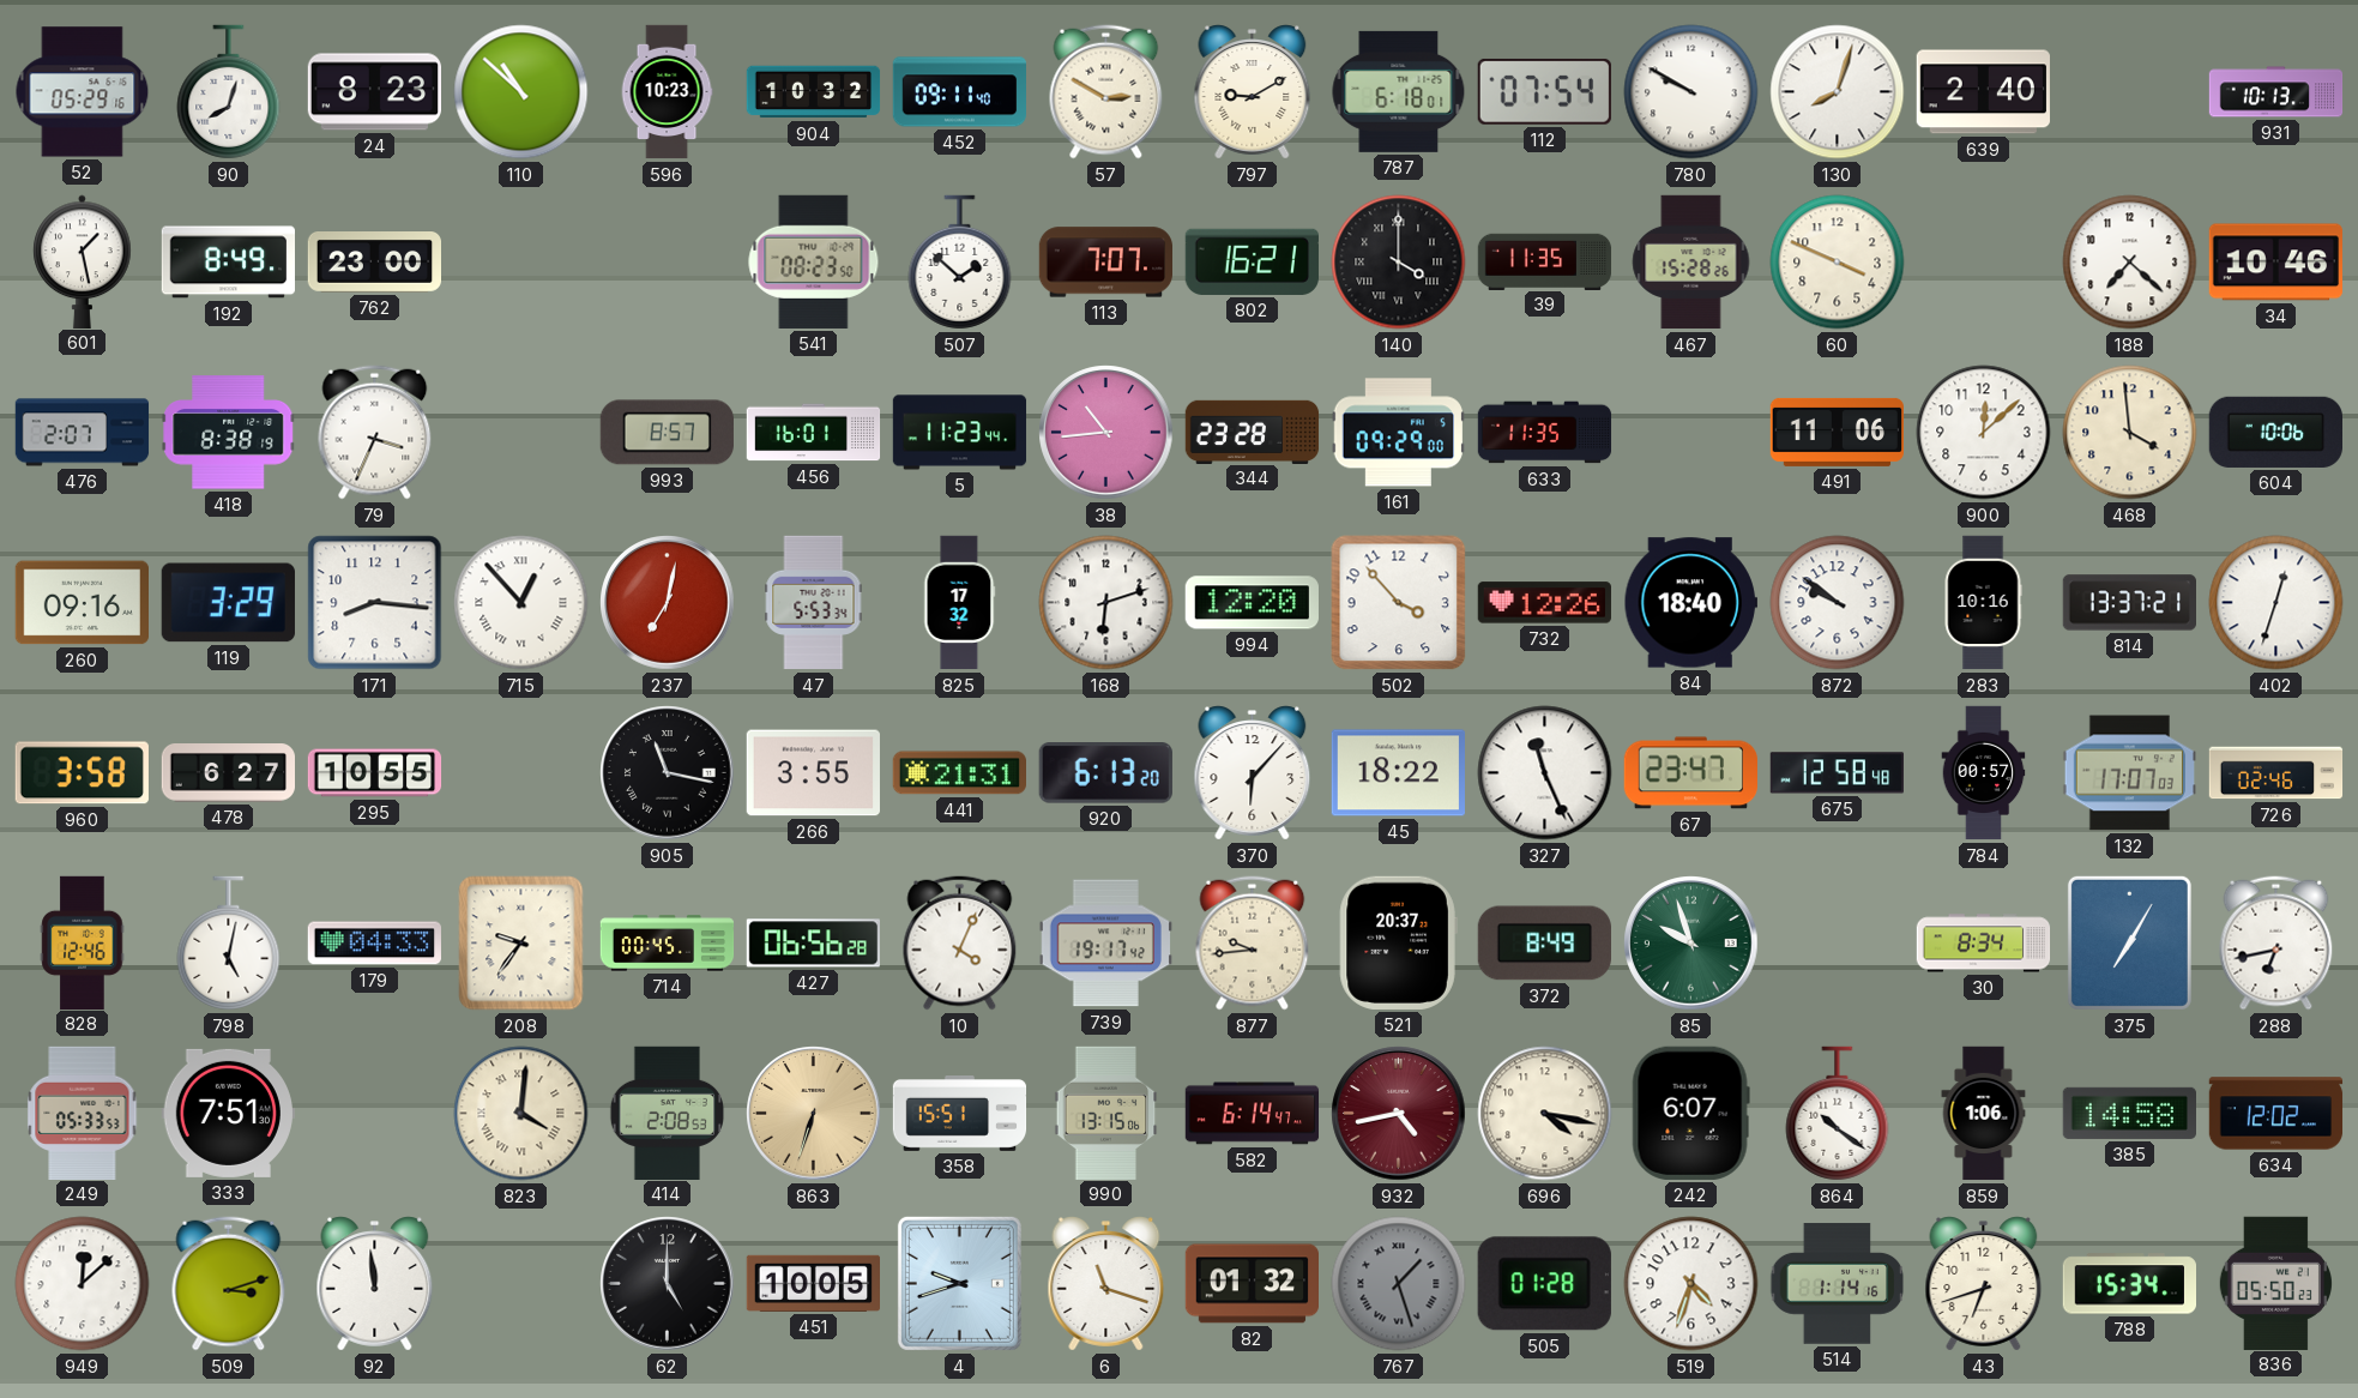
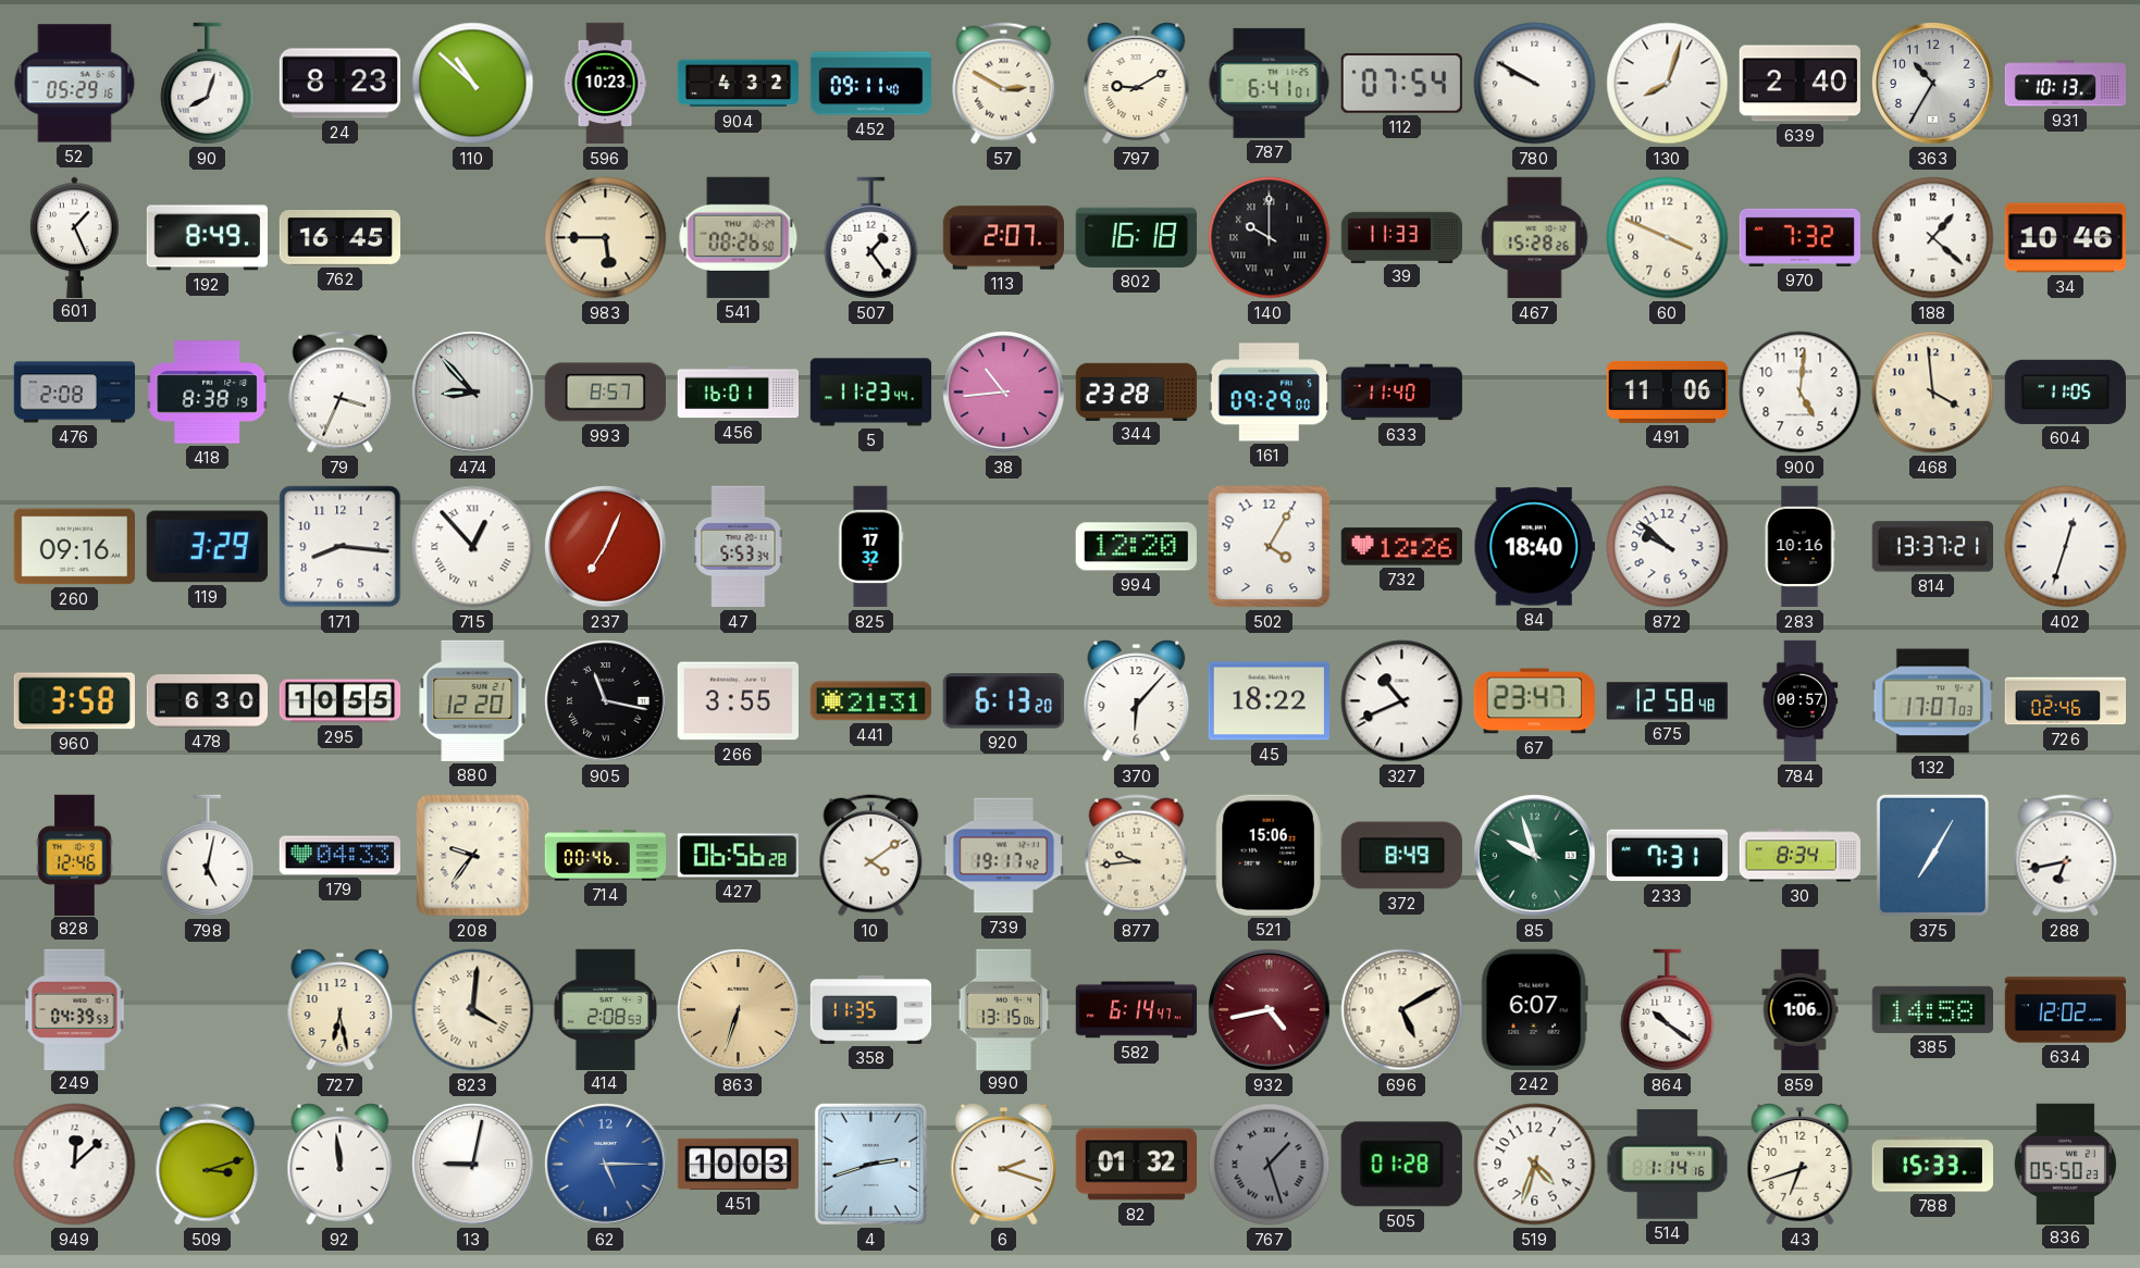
904: 10:32 -> 4:32
787: 6:18 -> 6:41
363: none -> 10:35
601: 1:28 -> 1:26
762: 23:00 -> 16:45
983: none -> 5:45
541: 08:23 -> 08:26
507: 1:52 -> 1:24
113: 7:07 -> 2:07
802: 16:21 -> 16:18
140: 4:00 -> 10:00
39: 11:35 -> 11:33
970: none -> 7:32
188: 7:22 -> 1:22
476: 2:07 -> 2:08
474: none -> 8:53
633: 11:35 -> 11:40
900: 12:08 -> 5:01
604: 10:06 -> 11:05
237: 7:02 -> 7:04
168: 6:12 -> none
502: 3:53 -> 4:05
872: 9:51 -> 9:52
478: 6:27 -> 6:30
880: none -> 12:20
327: 11:26 -> 10:41
714: 00:45 -> 00:46
10: 4:04 -> 4:09
521: 20:37 -> 15:06
233: none -> 7:31
249: 05:33 -> 04:39
333: 7:51 -> none
727: none -> 6:28
358: 15:51 -> 11:35
696: 4:17 -> 5:10
13: none -> 9:02
62: 5:00 -> 5:15
62 dial: black -> blue
451: 10:05 -> 10:03
4: 9:42 -> 2:42
6: 11:18 -> 2:18
788: 15:34 -> 15:33
